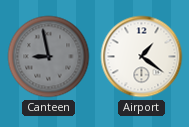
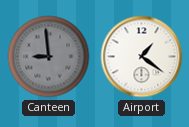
Canteen: 8:58 -> 8:59
